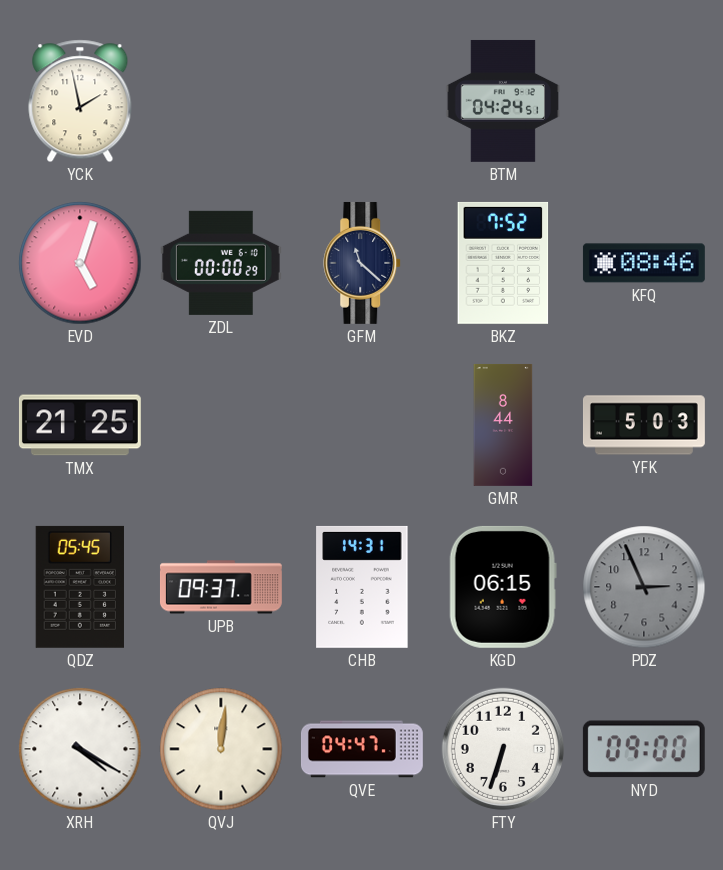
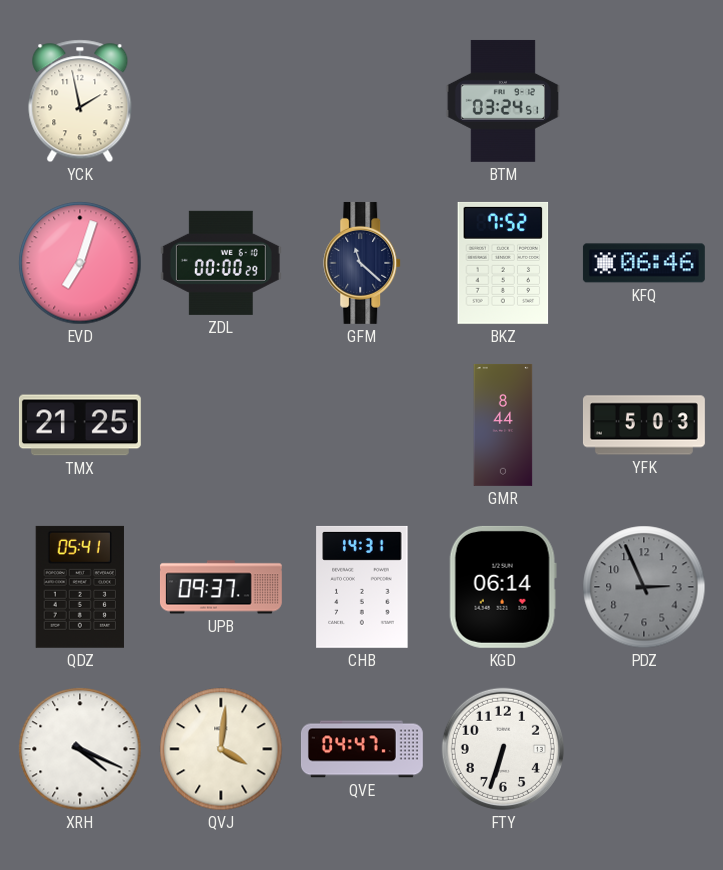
BTM: 04:24 -> 03:24
EVD: 5:03 -> 7:03
KFQ: 08:46 -> 06:46
QDZ: 05:45 -> 05:41
KGD: 06:15 -> 06:14
XRH: 4:20 -> 4:19
QVJ: 12:01 -> 4:01
NYD: 09:00 -> none
